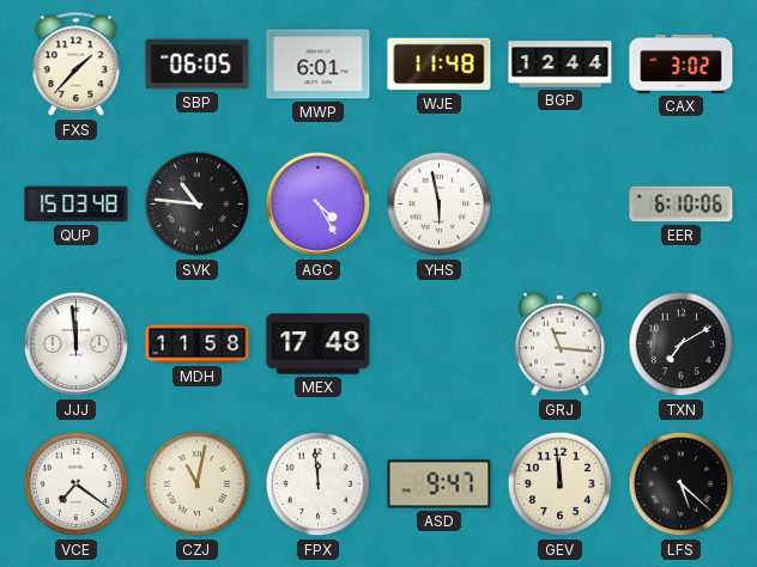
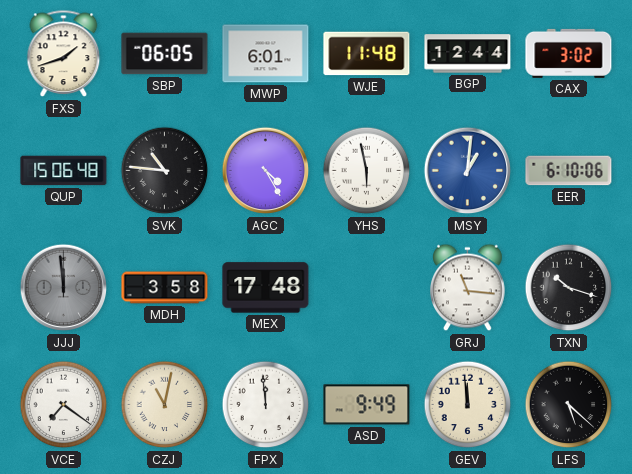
FXS: 1:37 -> 1:42
QUP: 15:03 -> 15:06
MSY: none -> 1:01
JJJ dial: white -> grey
MDH: 11:58 -> 3:58
TXN: 7:10 -> 10:18
ASD: 9:47 -> 9:49
